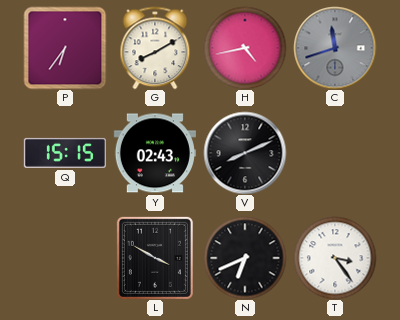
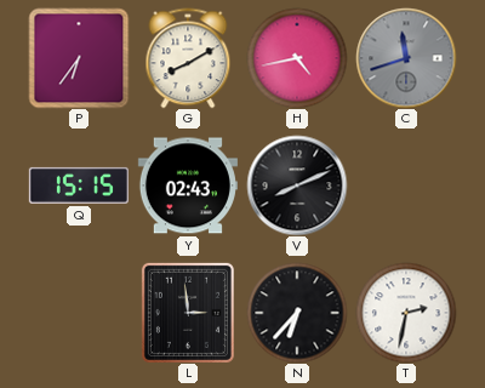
L: 3:50 -> 2:59
N: 6:41 -> 6:37
T: 3:24 -> 2:32
